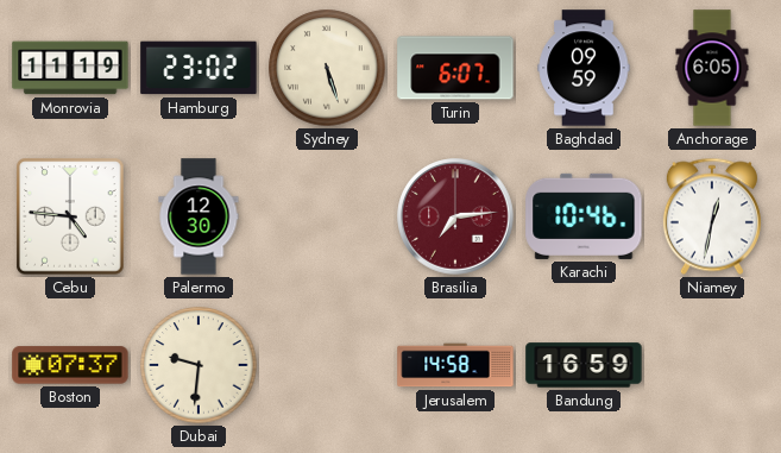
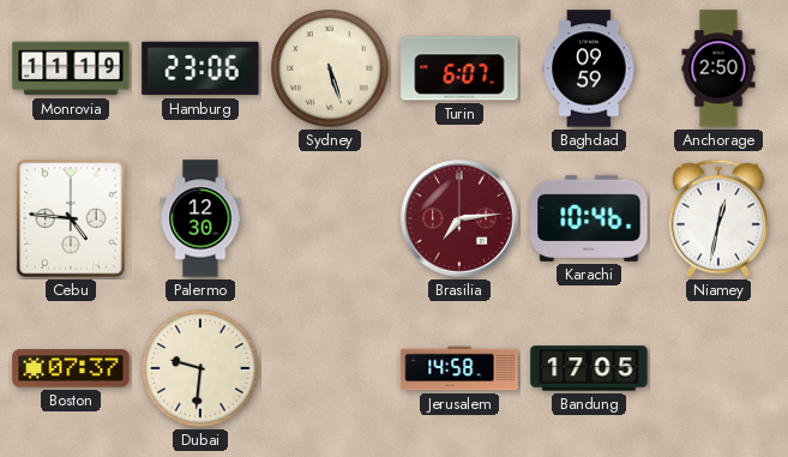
Hamburg: 23:02 -> 23:06
Anchorage: 6:05 -> 2:50
Bandung: 16:59 -> 17:05
